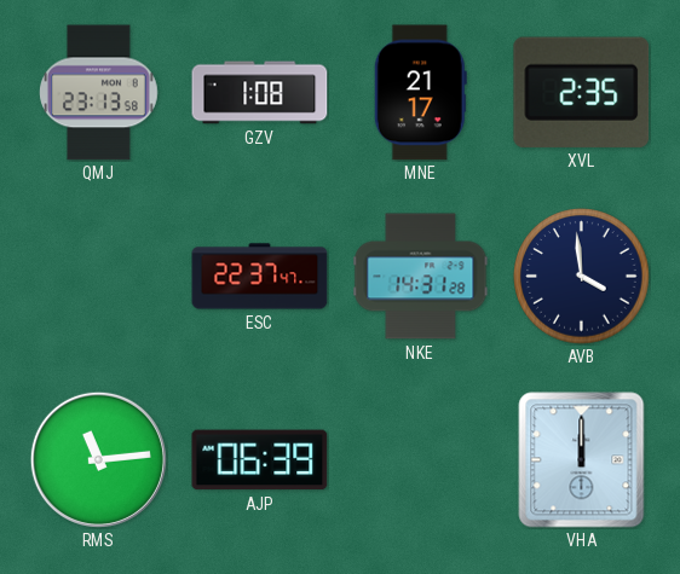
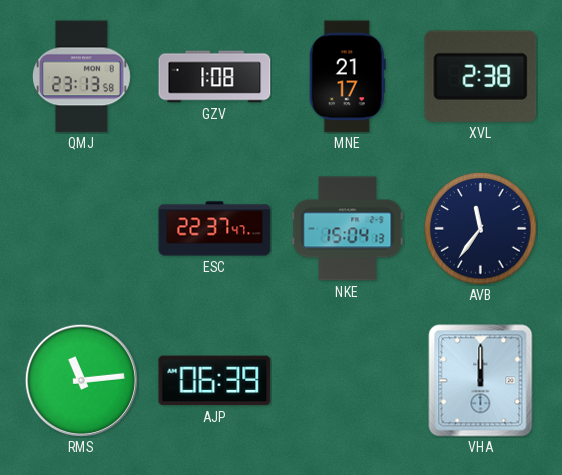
XVL: 2:35 -> 2:38
NKE: 14:31 -> 15:04
AVB: 3:59 -> 11:36
